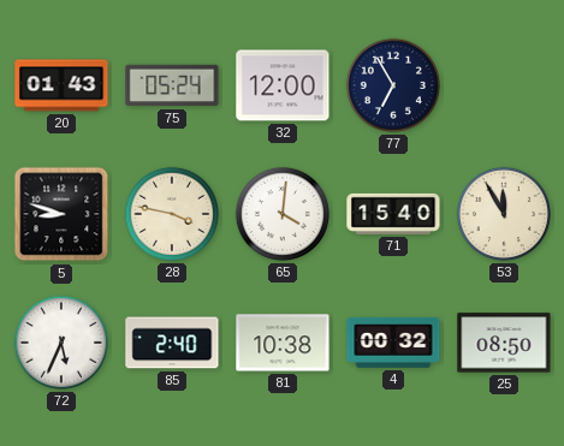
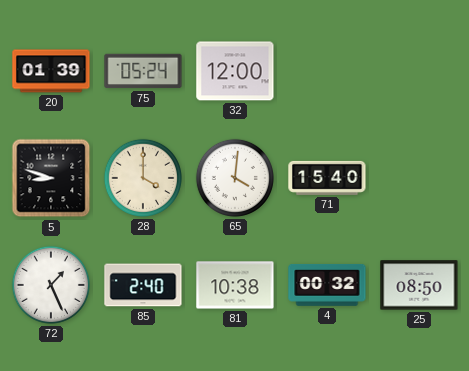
20: 01:43 -> 01:39
77: 6:55 -> none
28: 3:47 -> 4:00
53: 11:55 -> none
72: 5:34 -> 1:26
